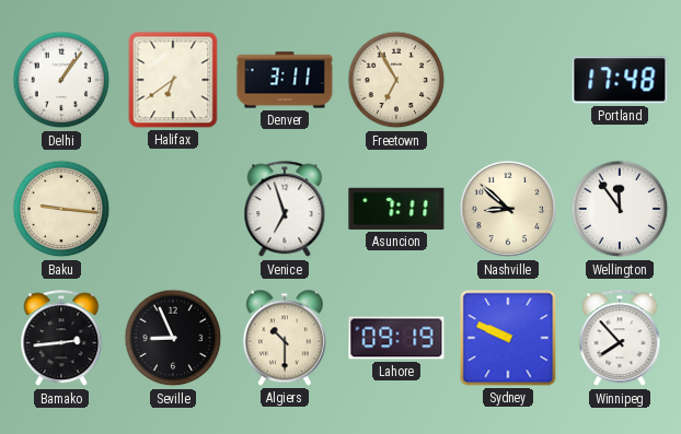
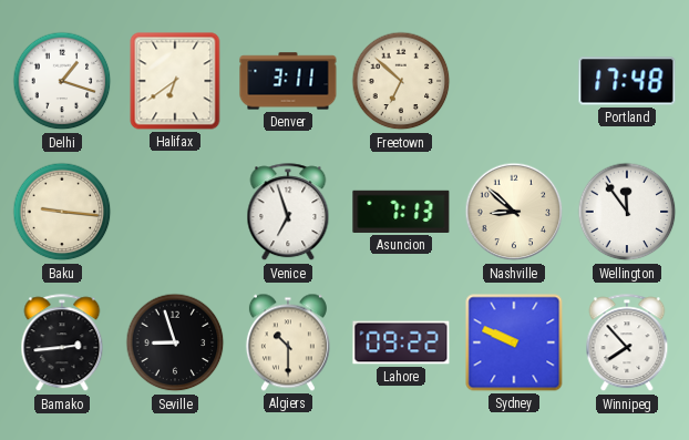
Delhi: 1:06 -> 1:18
Freetown: 6:55 -> 6:52
Asuncion: 7:11 -> 7:13
Seville: 8:56 -> 8:57
Lahore: 09:19 -> 09:22
